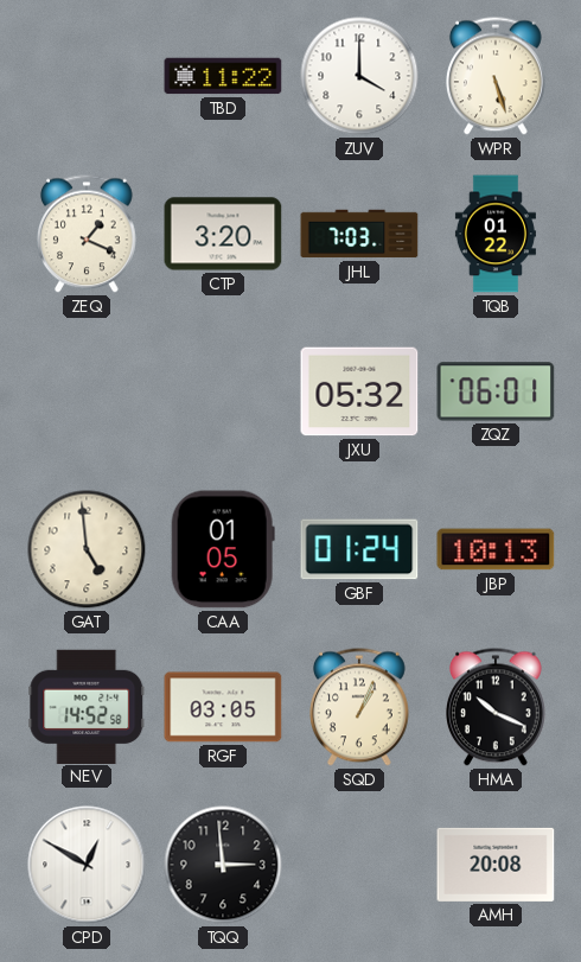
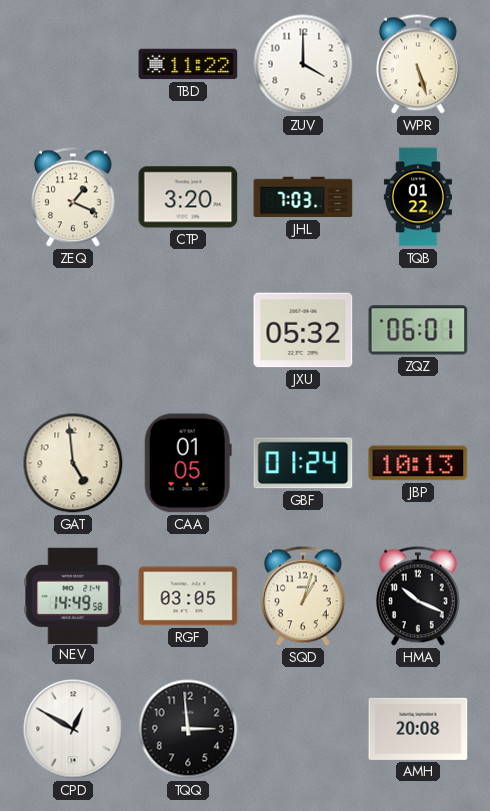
NEV: 14:52 -> 14:49
SQD: 1:04 -> 1:03
